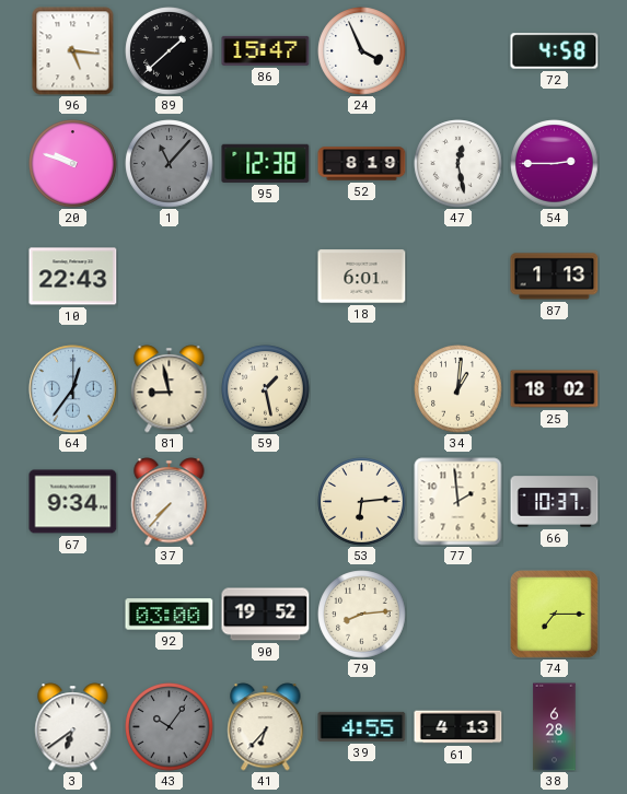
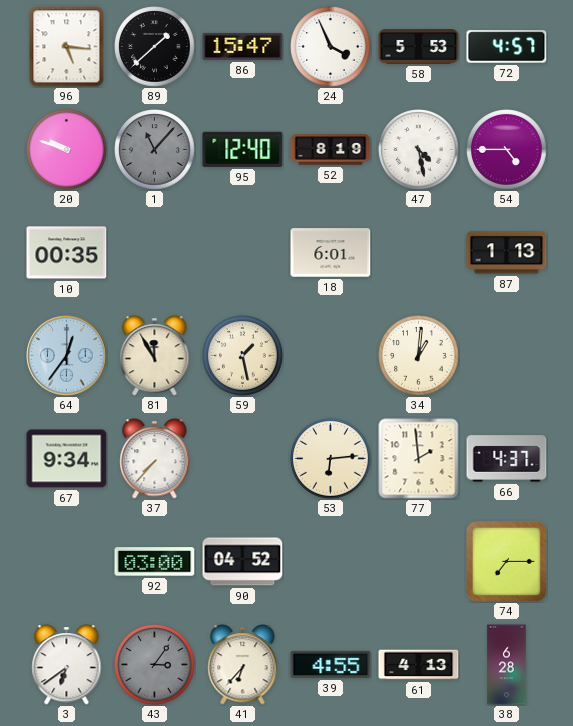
58: none -> 5:53
72: 4:58 -> 4:57
95: 12:38 -> 12:40
47: 12:28 -> 4:28
54: 2:45 -> 4:45
10: 22:43 -> 00:35
81: 8:58 -> 11:55
25: 18:02 -> none
66: 10:37 -> 4:37
90: 19:52 -> 04:52
79: 8:14 -> none
43: 10:06 -> 3:06
